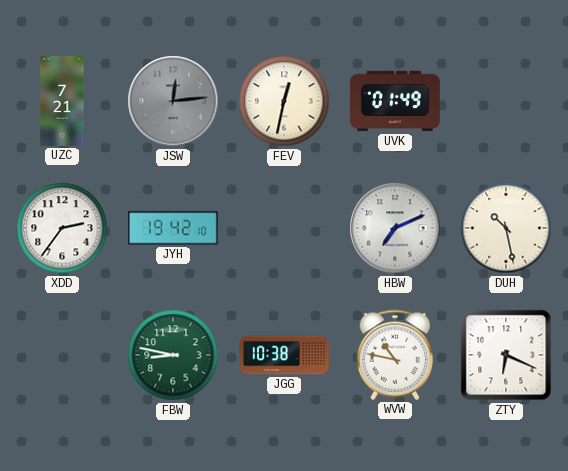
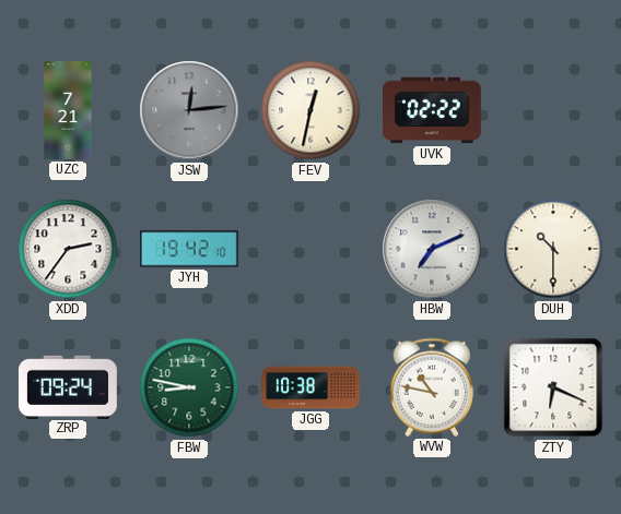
UVK: 01:49 -> 02:22
DUH: 10:28 -> 10:30
ZRP: none -> 09:24
